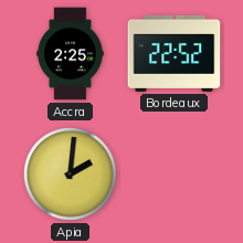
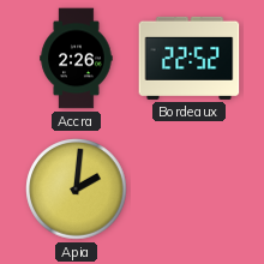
Accra: 2:25 -> 2:26
